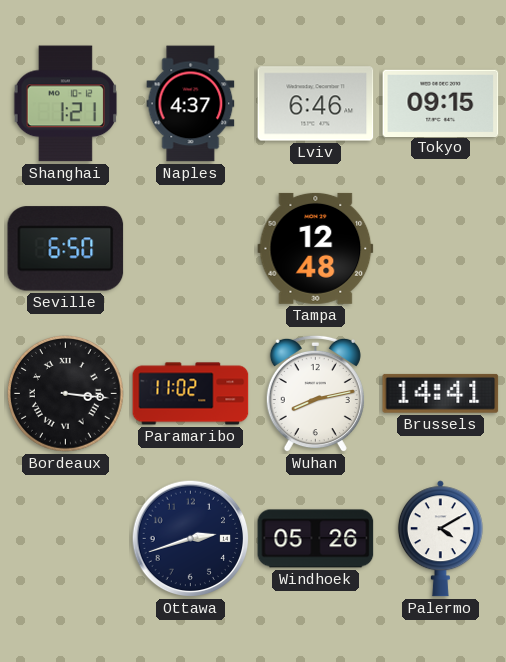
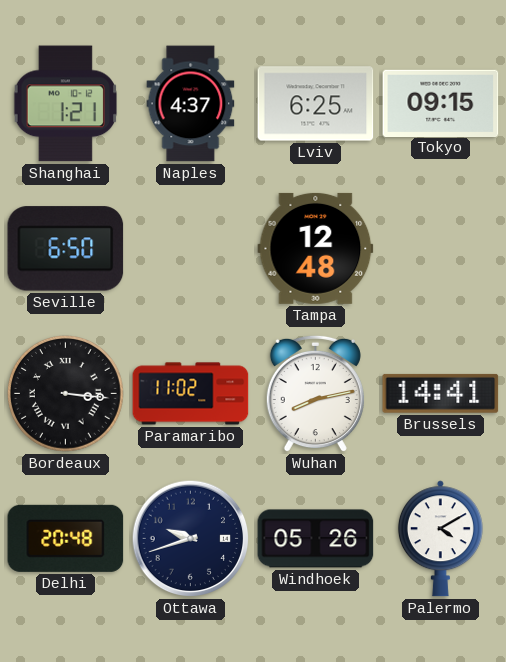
Lviv: 6:46 -> 6:25
Delhi: none -> 20:48
Ottawa: 2:42 -> 9:42
